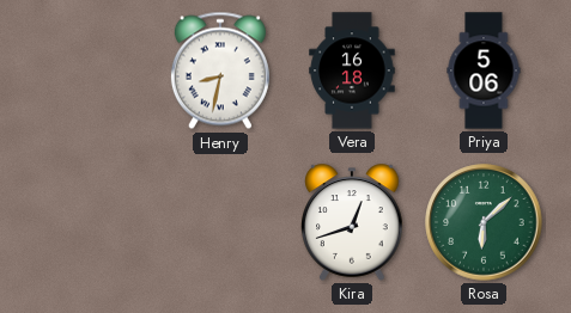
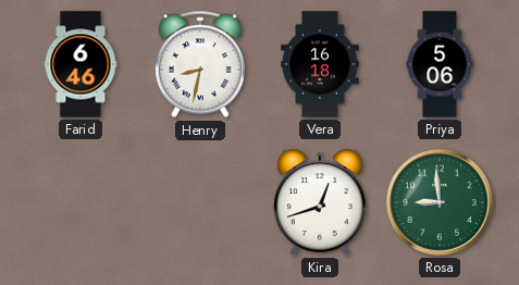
Farid: none -> 6:46
Rosa: 6:08 -> 8:59
